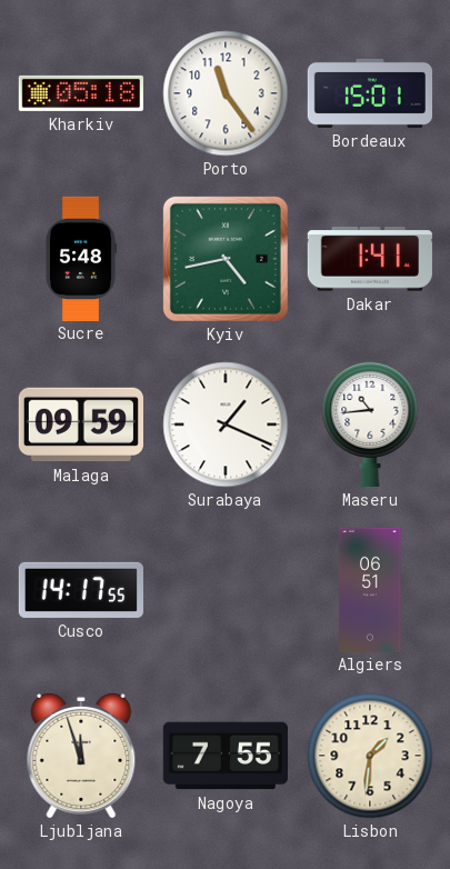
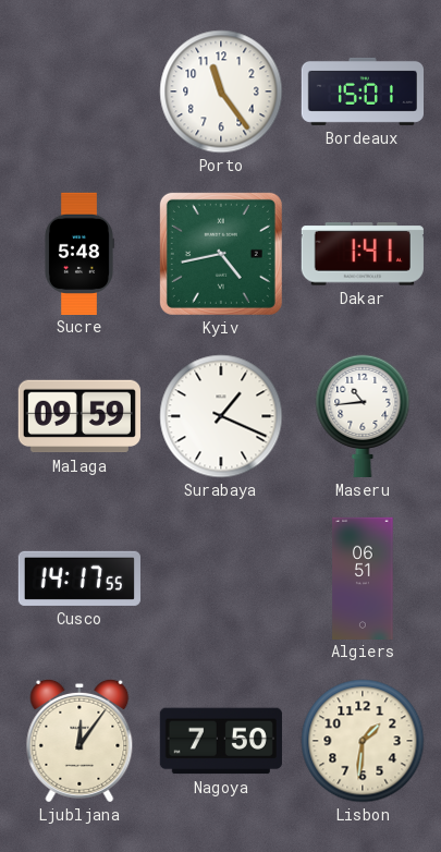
Kharkiv: 05:18 -> none
Ljubljana: 11:57 -> 12:06
Nagoya: 7:55 -> 7:50
